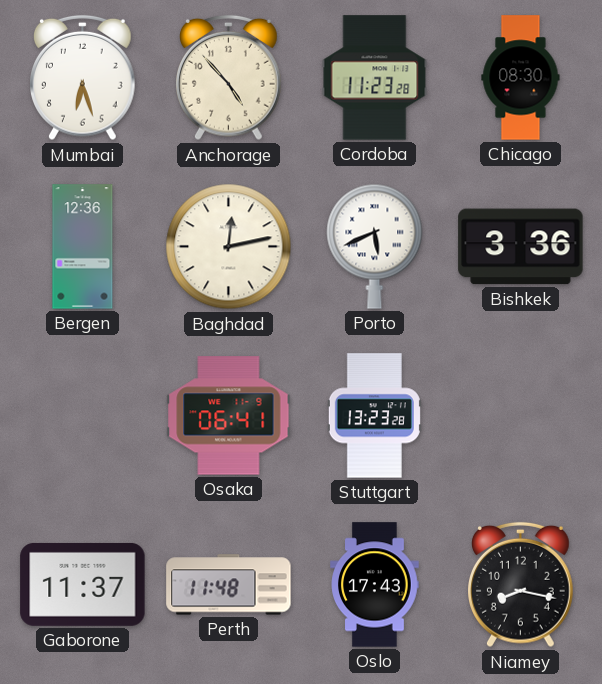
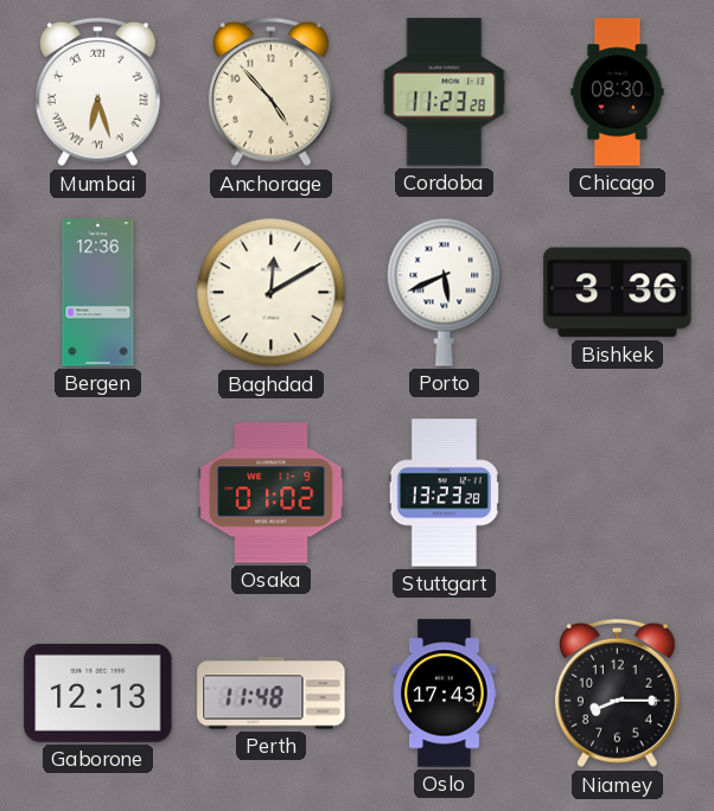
Mumbai numerals: Arabic -> Roman
Baghdad: 12:13 -> 12:10
Osaka: 06:41 -> 01:02
Gaborone: 11:37 -> 12:13
Niamey: 8:17 -> 8:15
